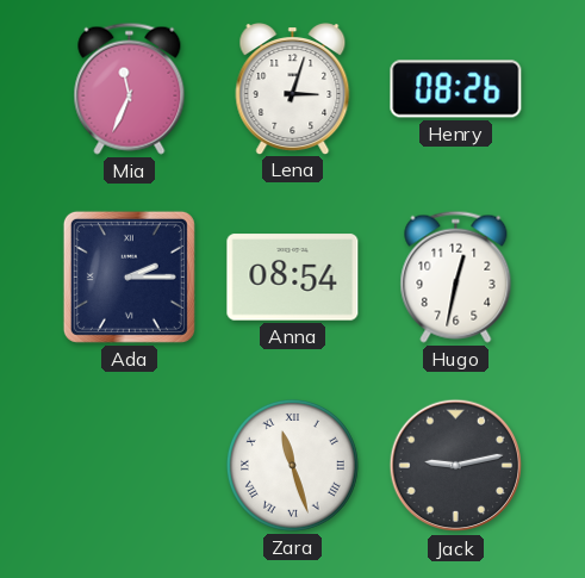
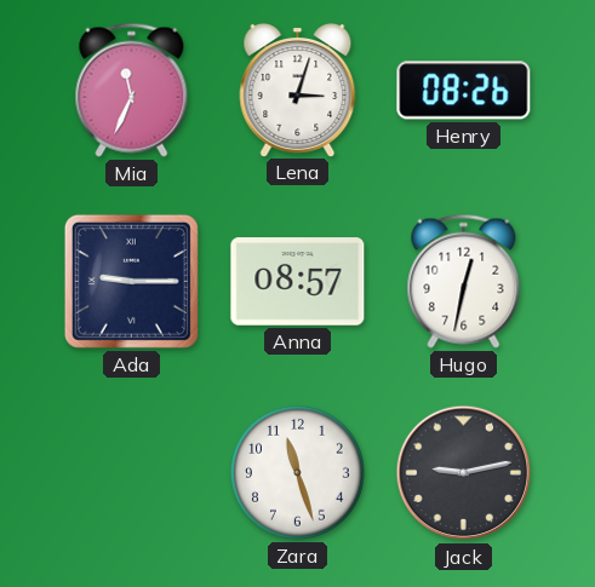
Ada: 2:15 -> 9:15
Anna: 08:54 -> 08:57
Zara numerals: Roman -> Arabic
